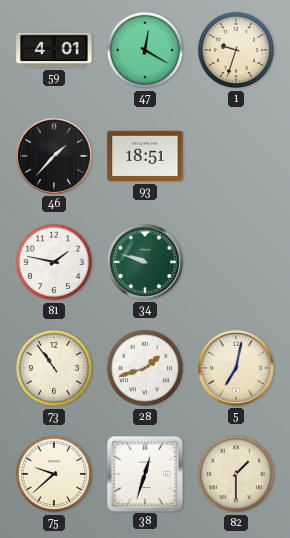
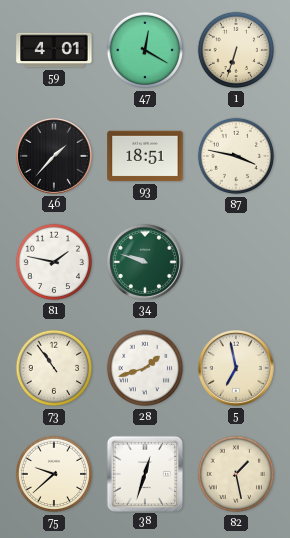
1: 9:33 -> 6:33
87: none -> 3:47
5: 7:02 -> 6:58
82: 1:30 -> 1:28
